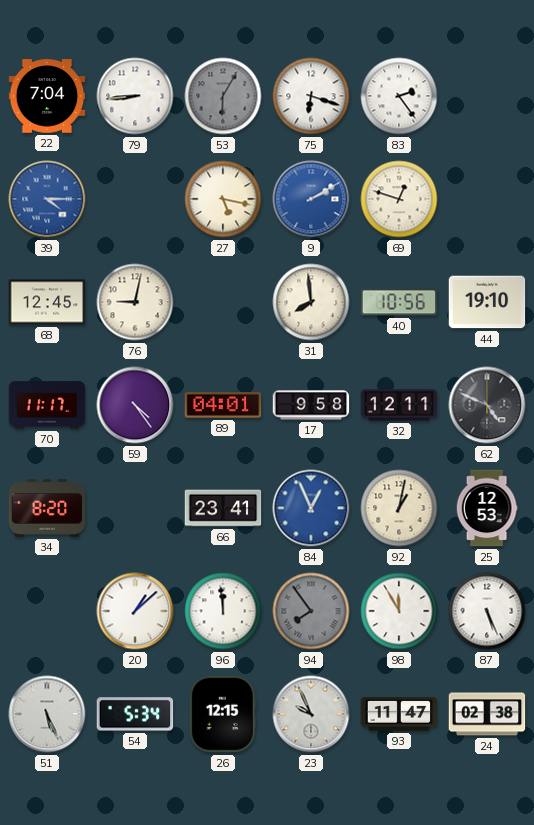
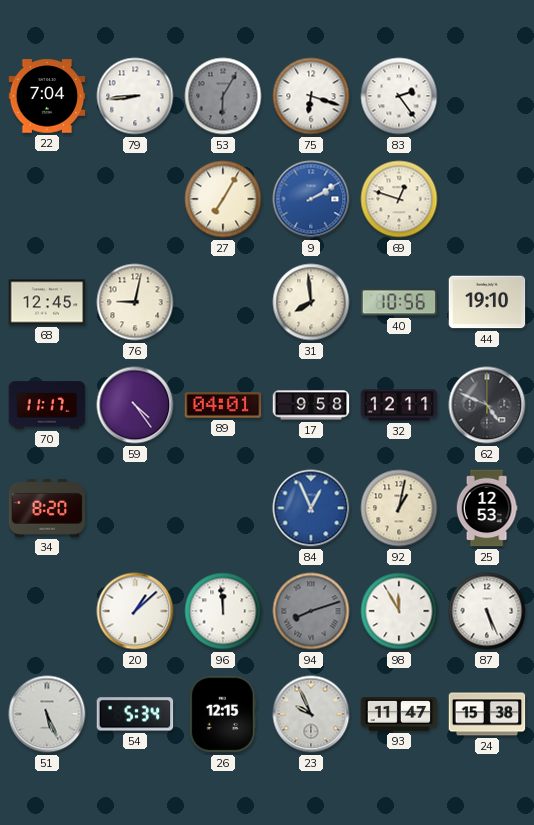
39: 4:15 -> none
27: 5:17 -> 7:05
66: 23:41 -> none
94: 7:54 -> 8:12
24: 02:38 -> 15:38
